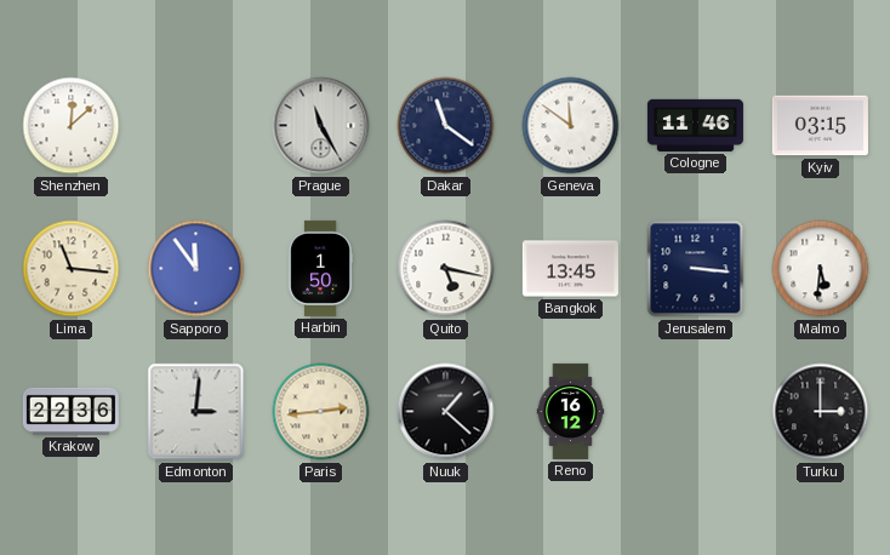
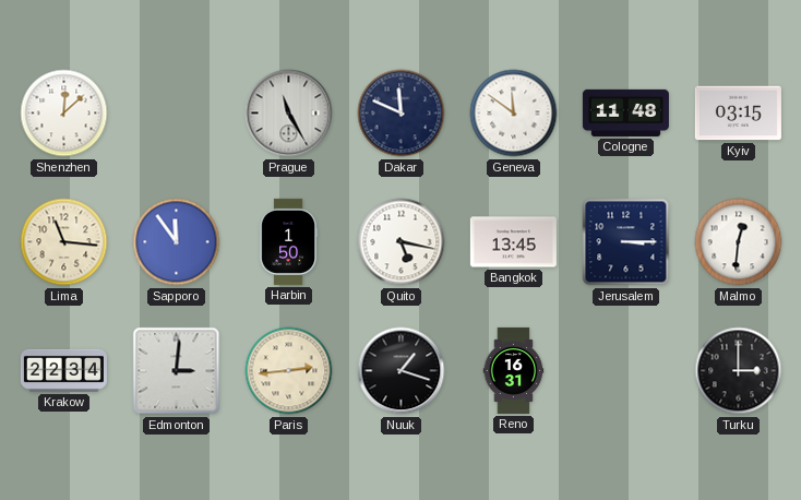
Dakar: 11:21 -> 11:49
Cologne: 11:46 -> 11:48
Jerusalem: 3:16 -> 3:15
Malmo: 5:31 -> 12:31
Krakow: 22:36 -> 22:34
Nuuk: 1:22 -> 1:18
Reno: 16:12 -> 16:31
